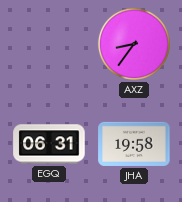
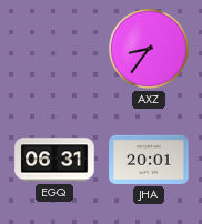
JHA: 19:58 -> 20:01
